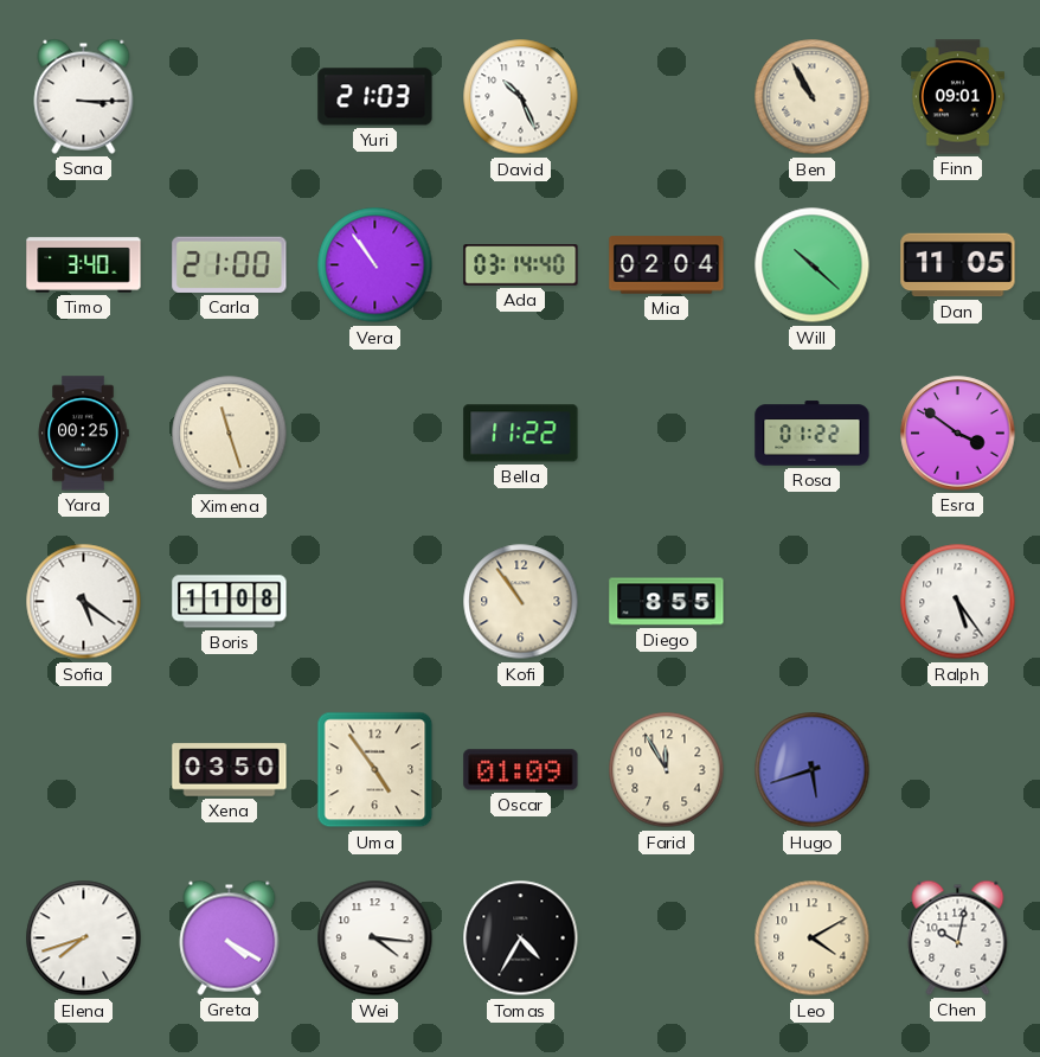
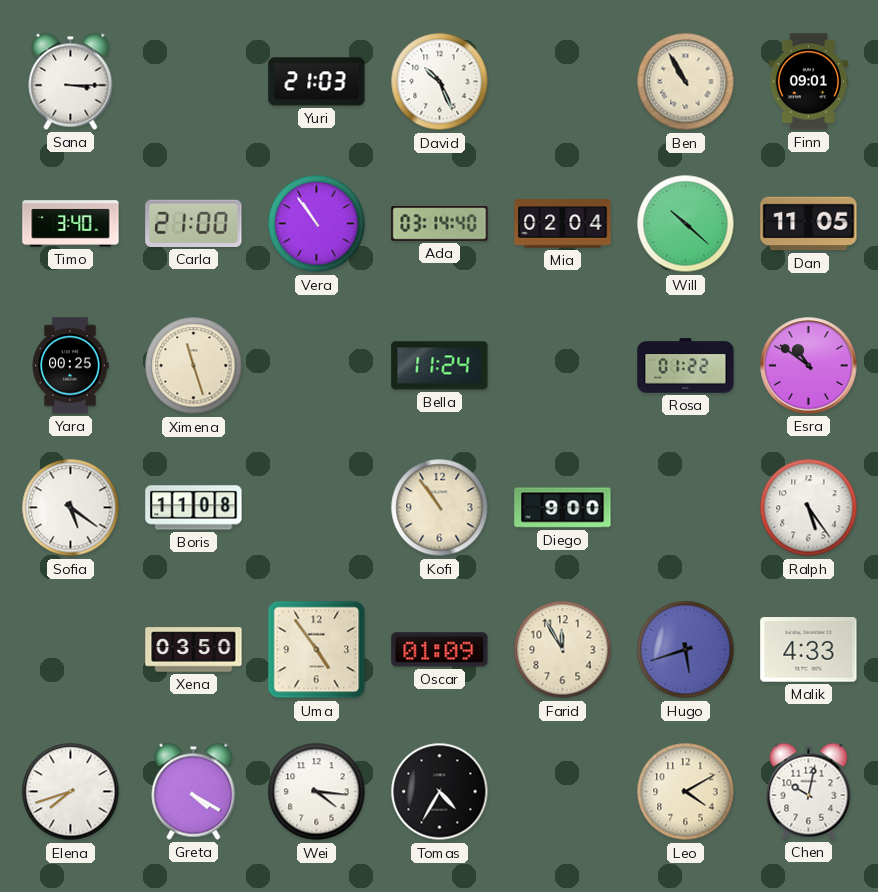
Bella: 11:22 -> 11:24
Esra: 3:51 -> 10:51
Diego: 8:55 -> 9:00
Malik: none -> 4:33
